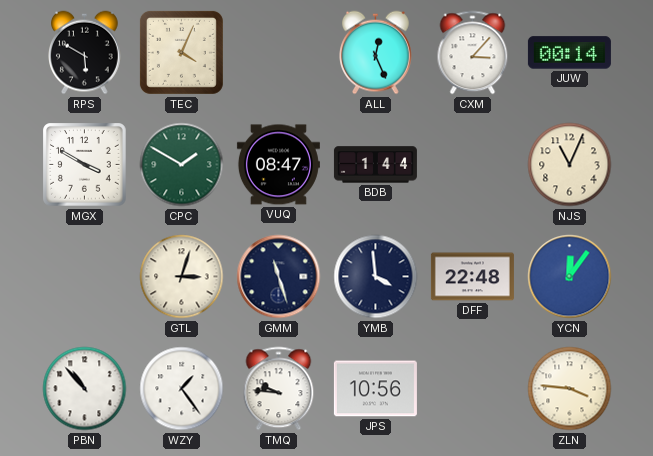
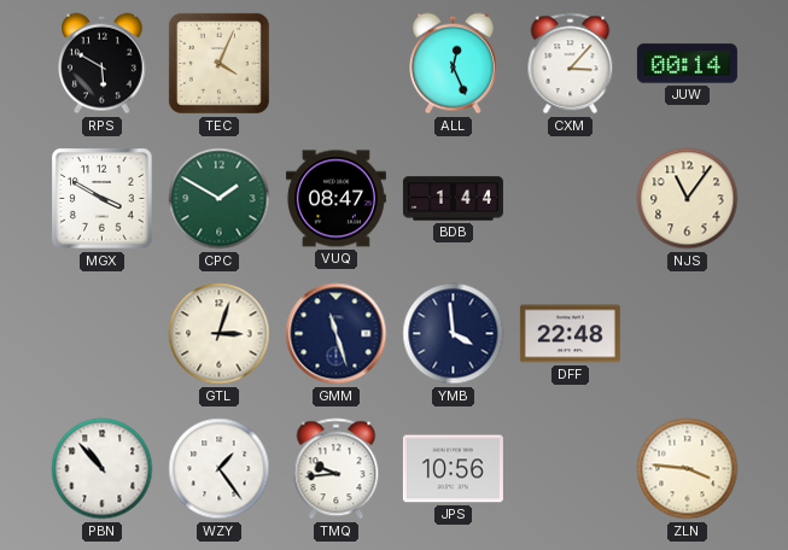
NJS: 11:04 -> 11:06
YCN: 12:06 -> none
TMQ: 9:46 -> 9:44
